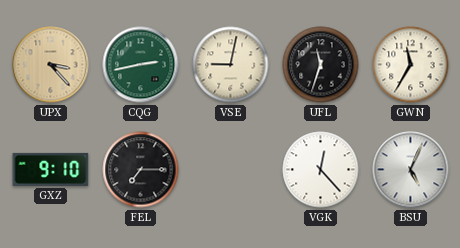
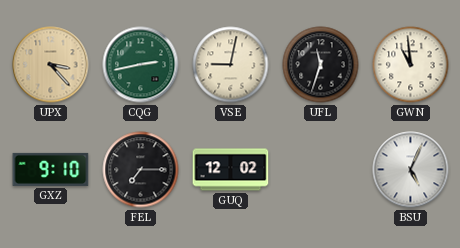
GWN: 11:35 -> 10:59
GUQ: none -> 12:02
VGK: 12:23 -> none
